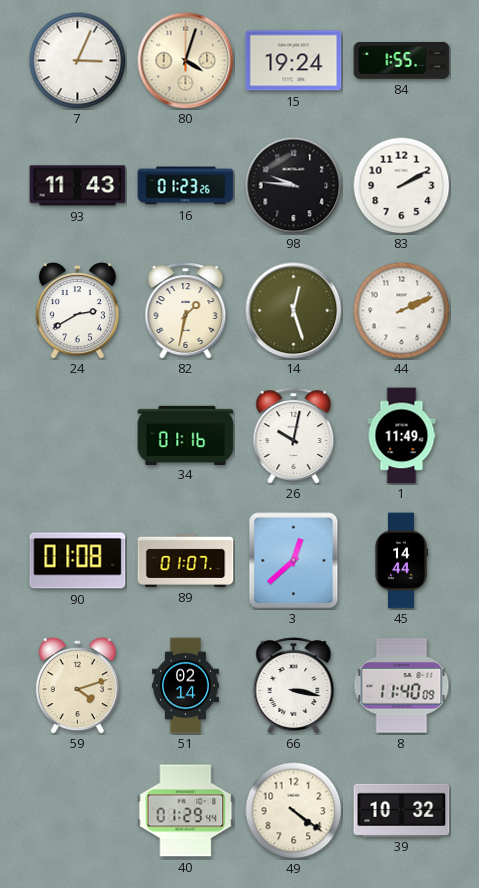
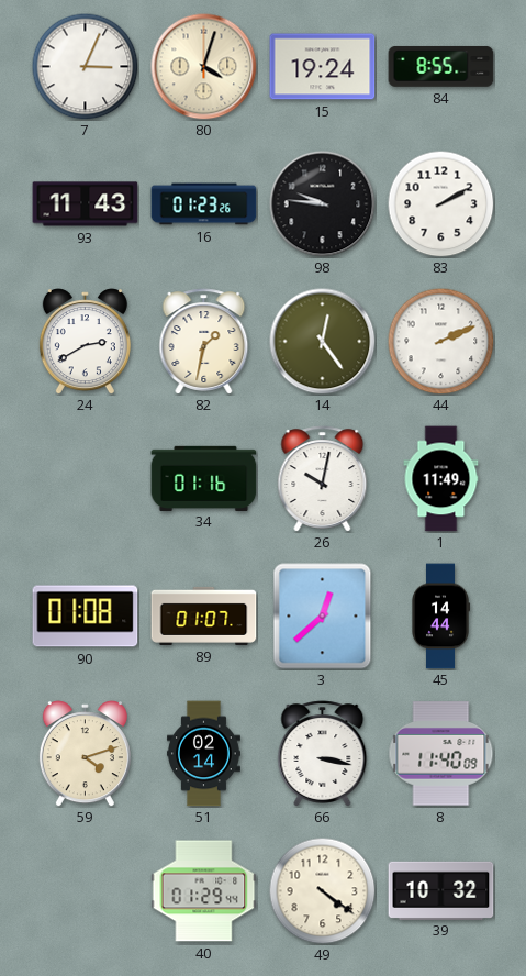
84: 1:55 -> 8:55
14: 12:27 -> 12:24
